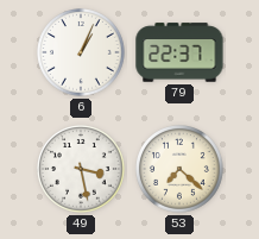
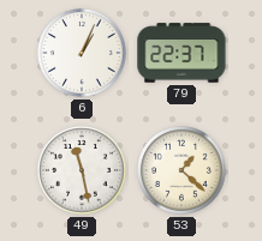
49: 3:28 -> 11:28
53: 7:22 -> 1:22
